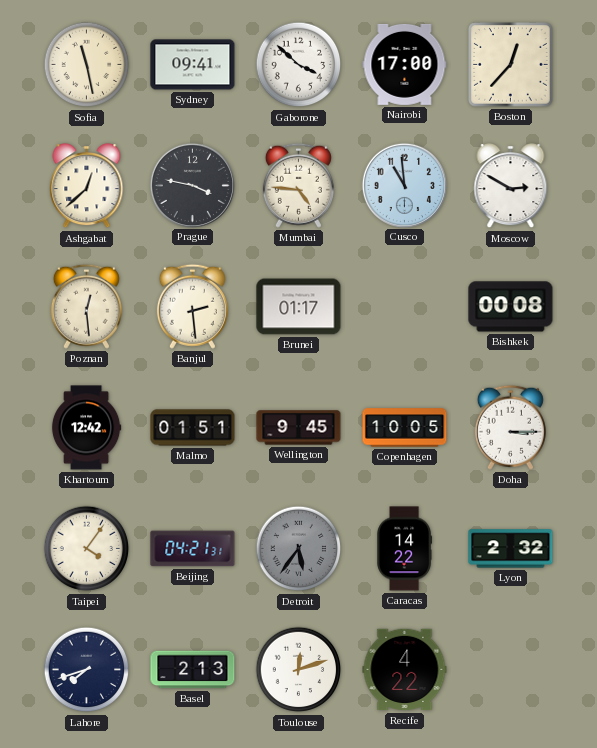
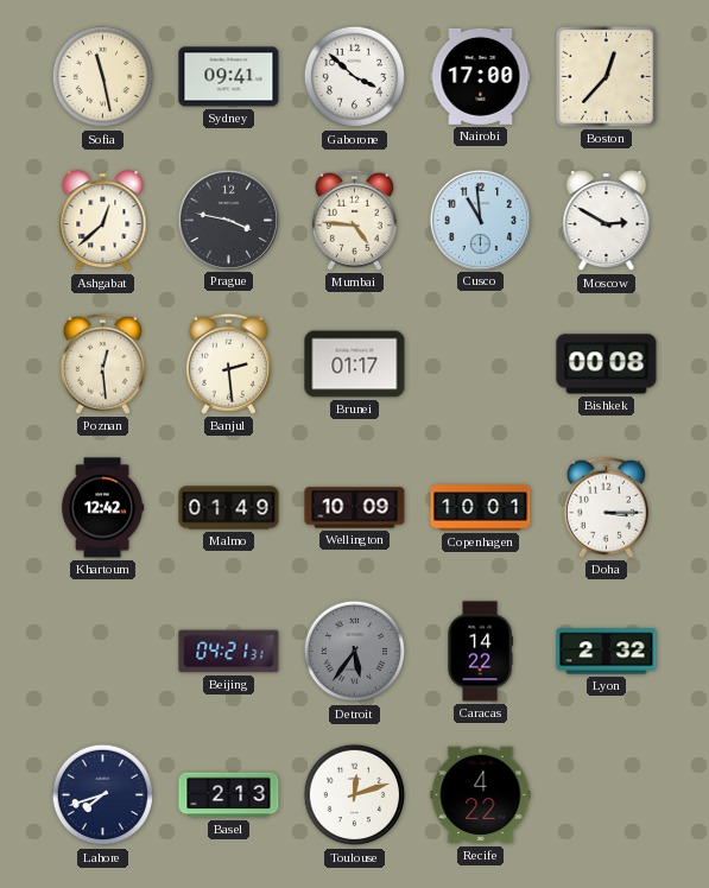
Malmo: 01:51 -> 01:49
Wellington: 9:45 -> 10:09
Copenhagen: 10:05 -> 10:01
Taipei: 4:06 -> none
